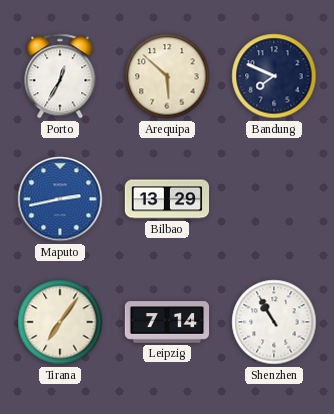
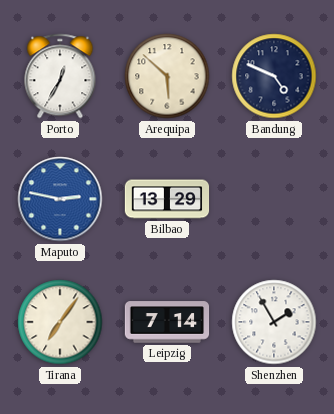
Bandung: 7:49 -> 4:49
Maputo: 2:43 -> 2:47
Shenzhen: 10:55 -> 1:55
